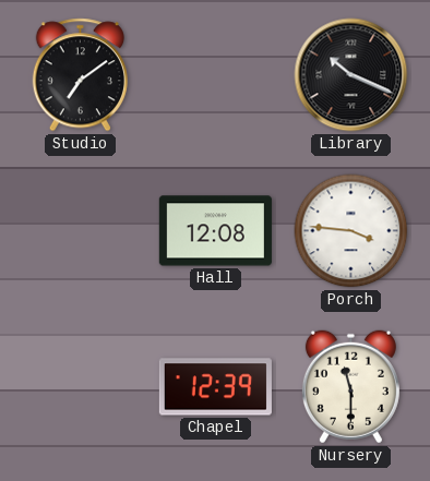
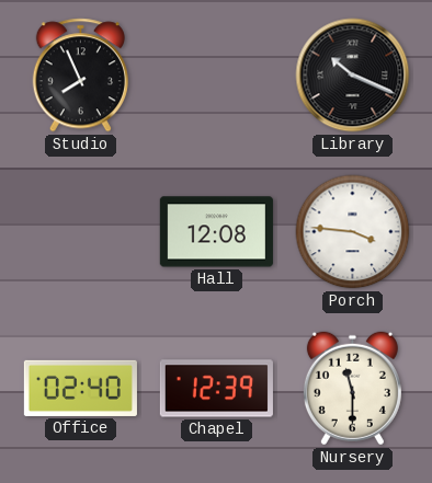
Studio: 7:09 -> 7:56
Office: none -> 02:40
